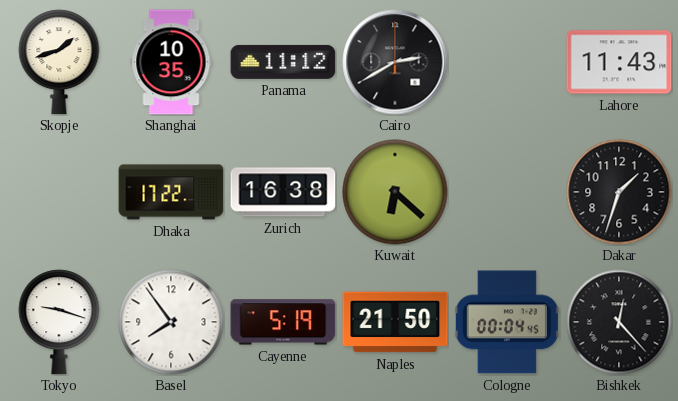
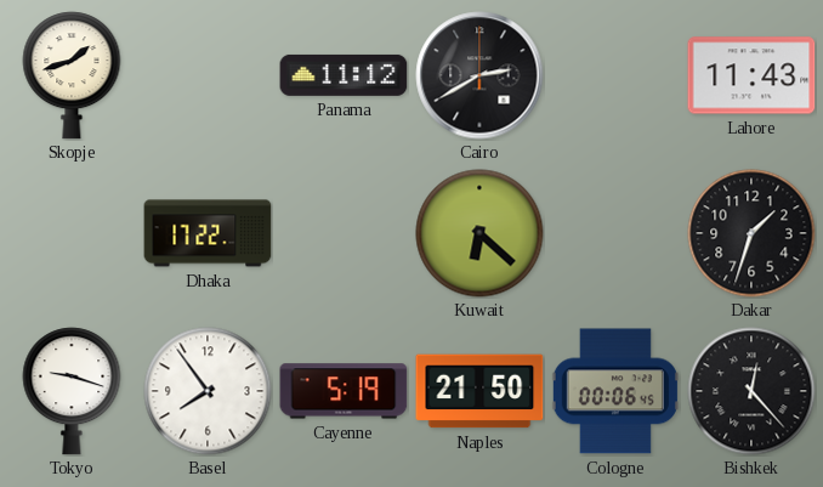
Shanghai: 10:35 -> none
Zurich: 16:38 -> none
Cologne: 00:04 -> 00:06
